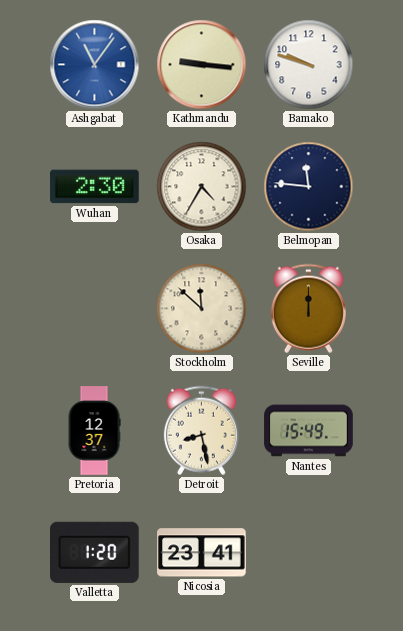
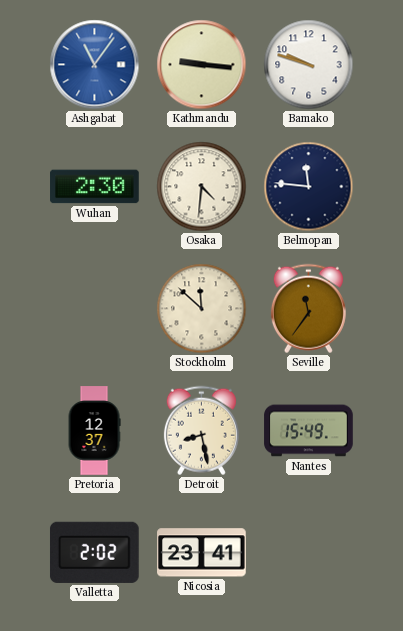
Osaka: 4:35 -> 4:31
Seville: 12:00 -> 11:36
Valletta: 1:20 -> 2:02
